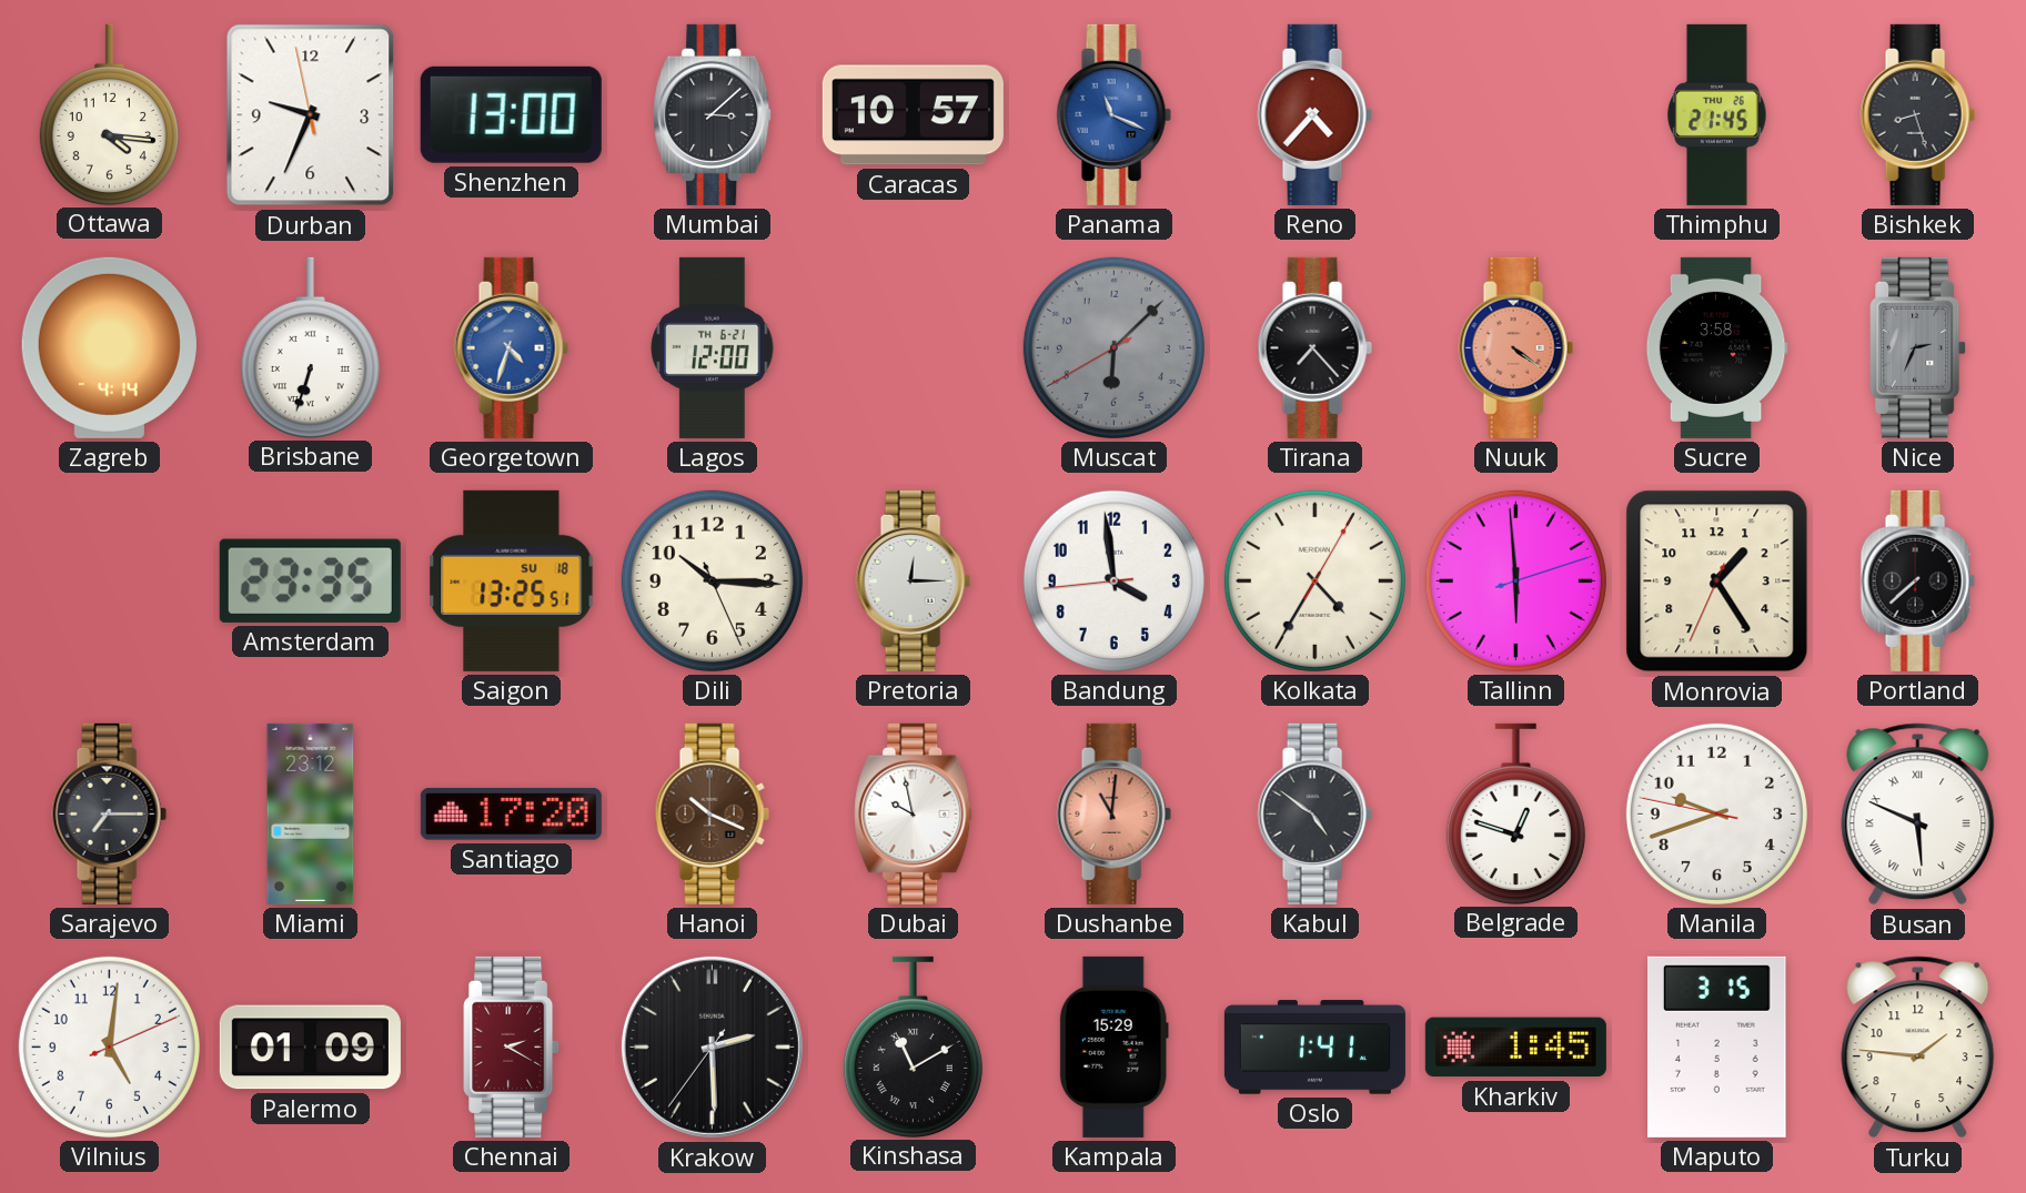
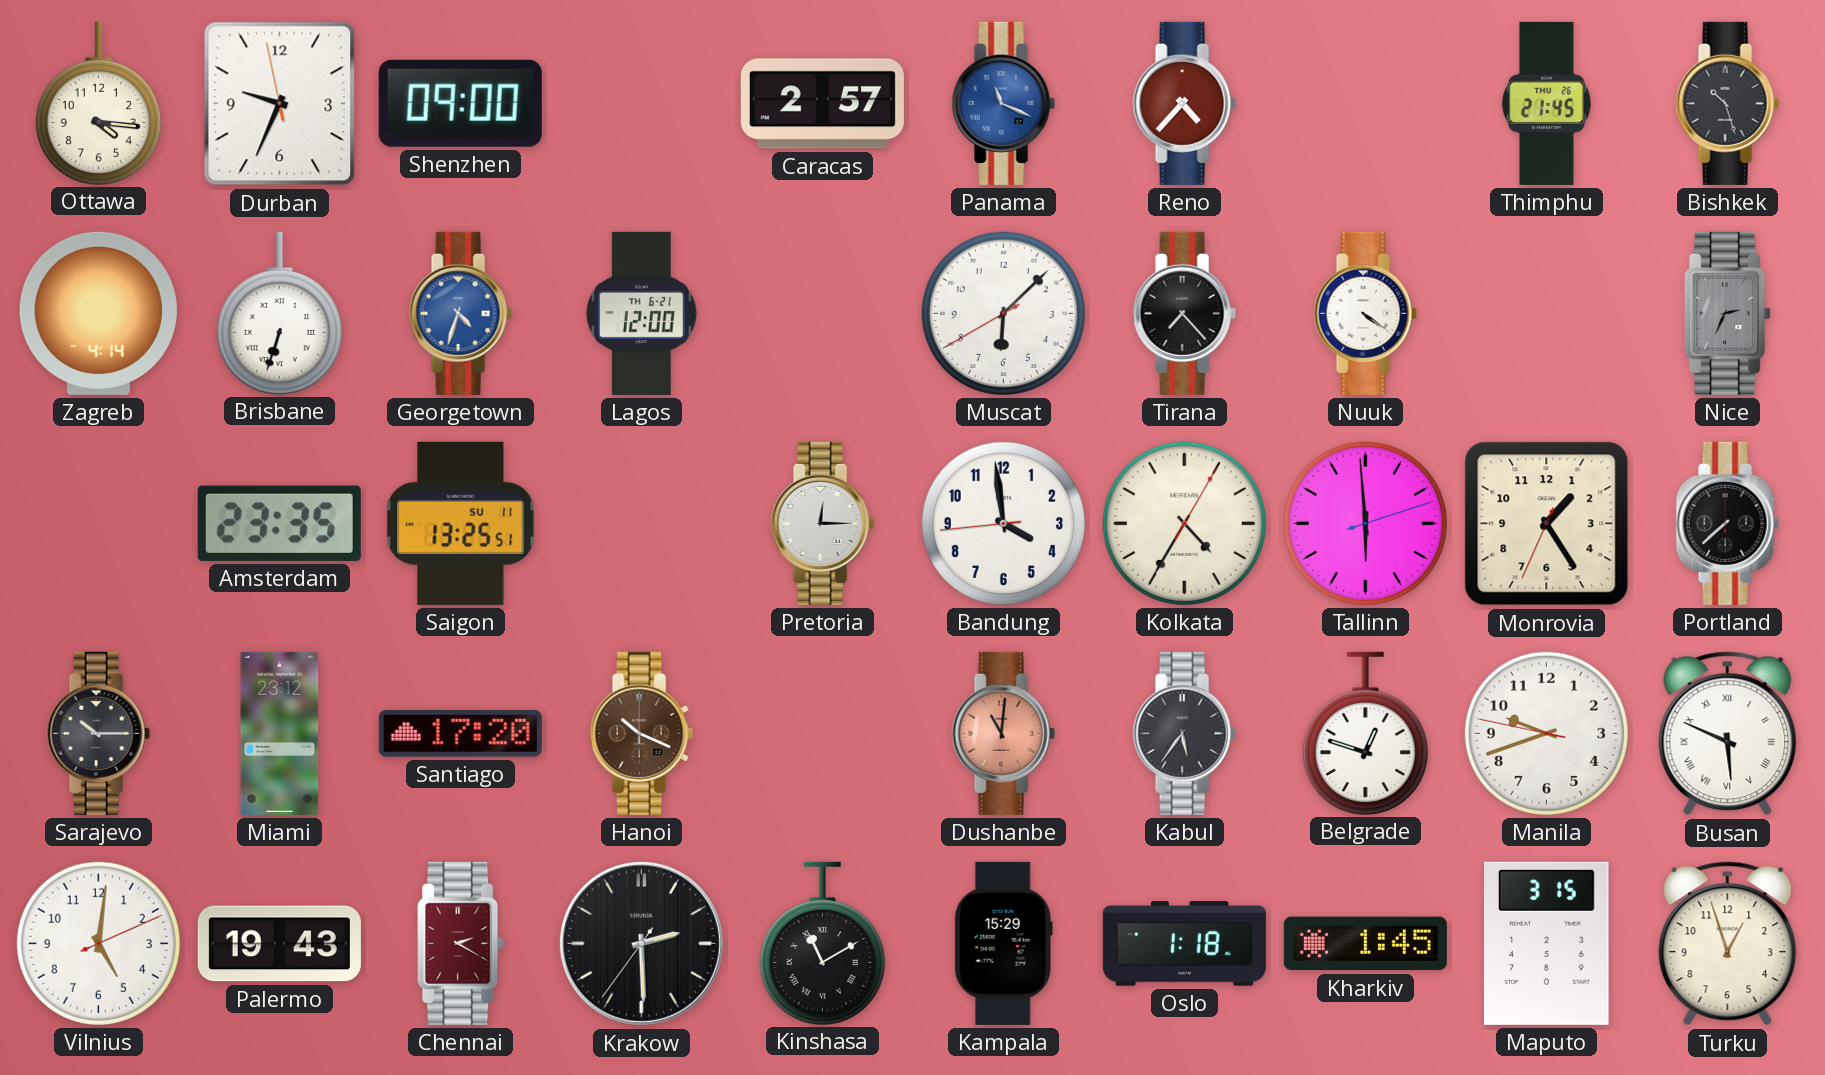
Shenzhen: 13:00 -> 09:00
Mumbai: 3:08 -> none
Caracas: 10:57 -> 2:57
Bishkek: 8:27 -> 10:27
Muscat dial: grey -> white
Nuuk dial: salmon -> white
Sucre: 3:58 -> none
Saigon date: SU 18 -> SU 11
Dili: 10:15 -> none
Sarajevo: 7:15 -> 10:15
Dubai: 9:58 -> none
Kabul: 4:51 -> 5:36
Palermo: 01:09 -> 19:43
Oslo: 1:41 -> 1:18
Turku: 1:46 -> 12:57
